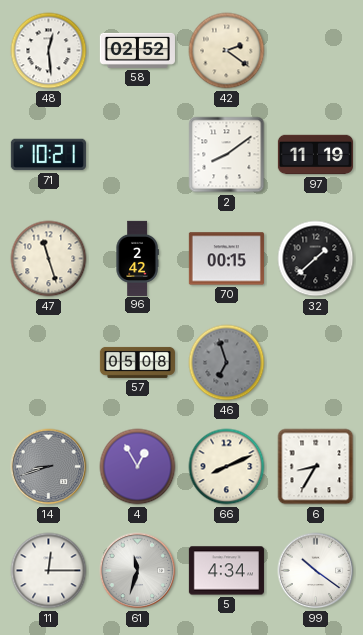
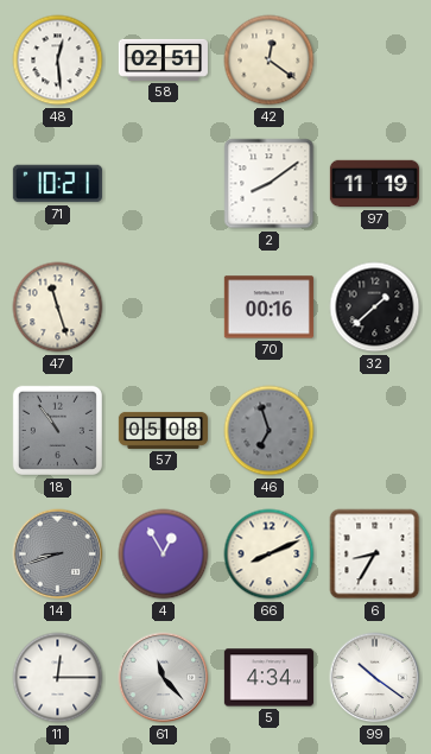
58: 02:52 -> 02:51
42: 2:21 -> 12:21
96: 2:42 -> none
70: 00:15 -> 00:16
18: none -> 10:54
61: 11:33 -> 11:23
